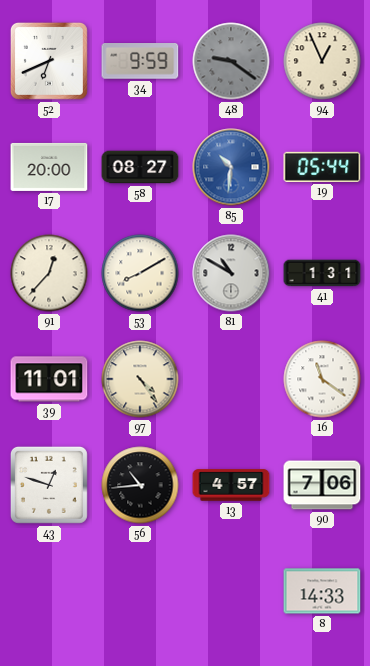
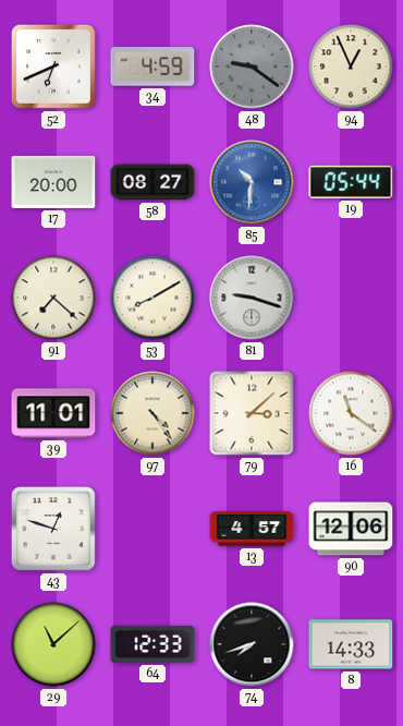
34: 9:59 -> 4:59
91: 12:37 -> 7:22
81: 10:50 -> 9:18
41: 1:31 -> none
79: none -> 3:08
56: 10:44 -> none
90: 7:06 -> 12:06
29: none -> 11:08
64: none -> 12:33
74: none -> 7:42
